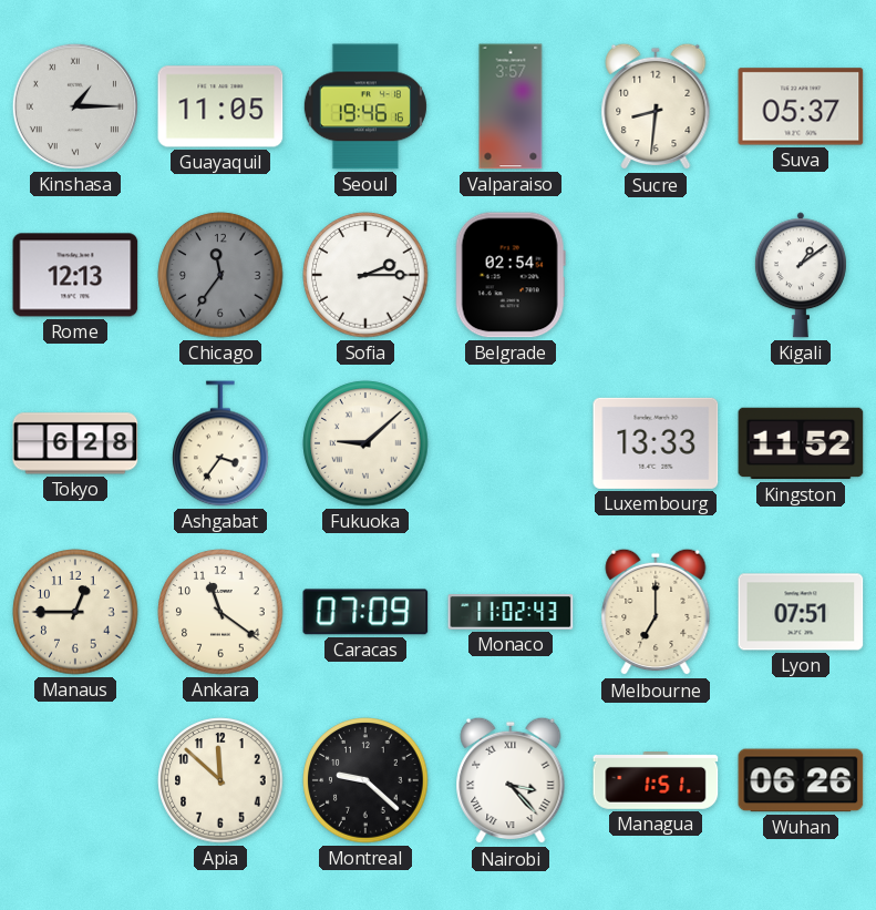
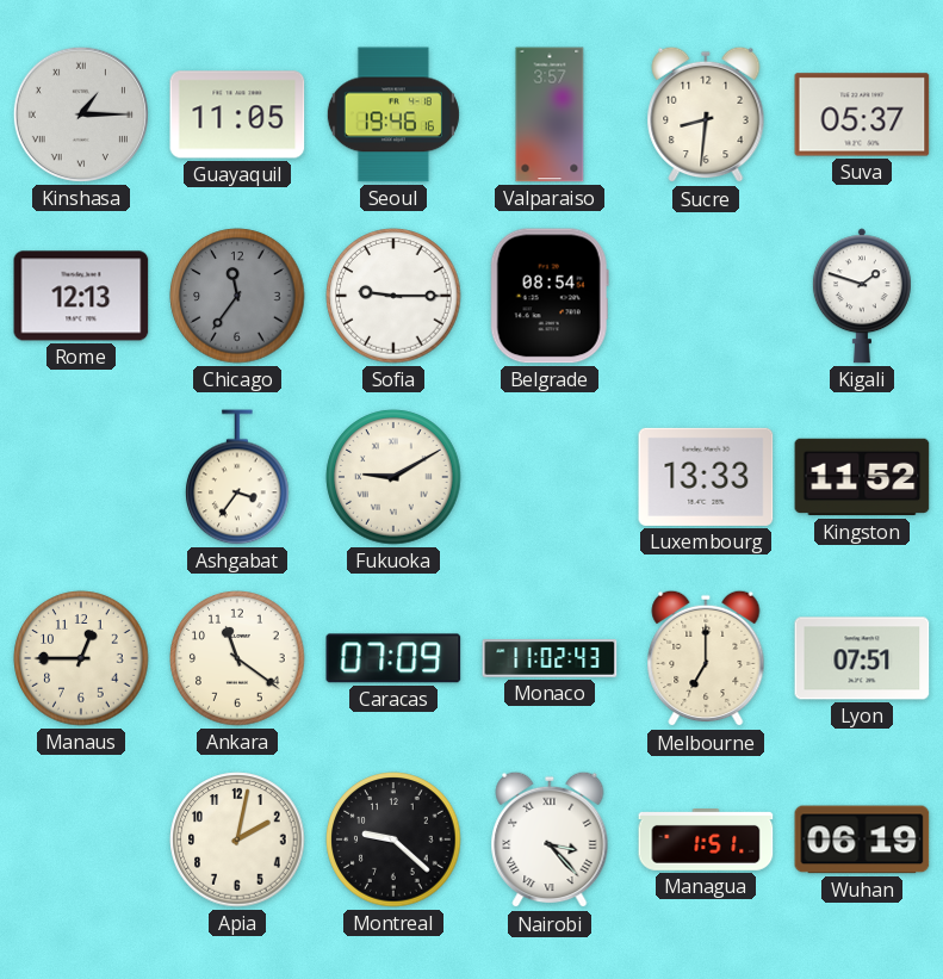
Sofia: 2:15 -> 9:15
Belgrade: 02:54 -> 08:54
Kigali: 1:09 -> 1:48
Tokyo: 6:28 -> none
Fukuoka: 9:08 -> 9:10
Apia: 11:52 -> 2:02
Wuhan: 06:26 -> 06:19
